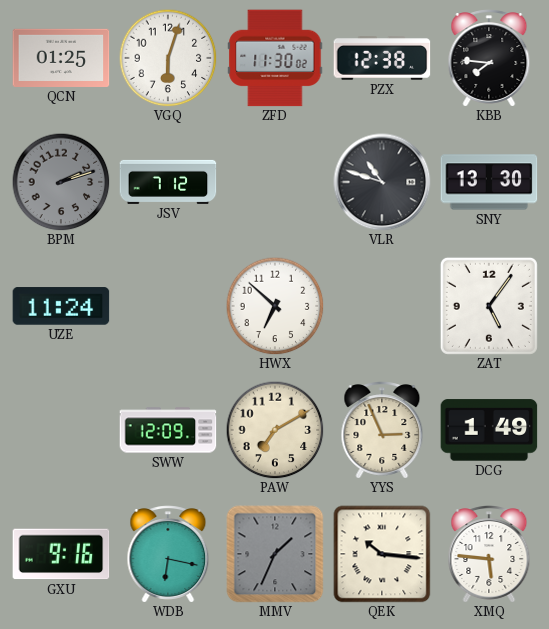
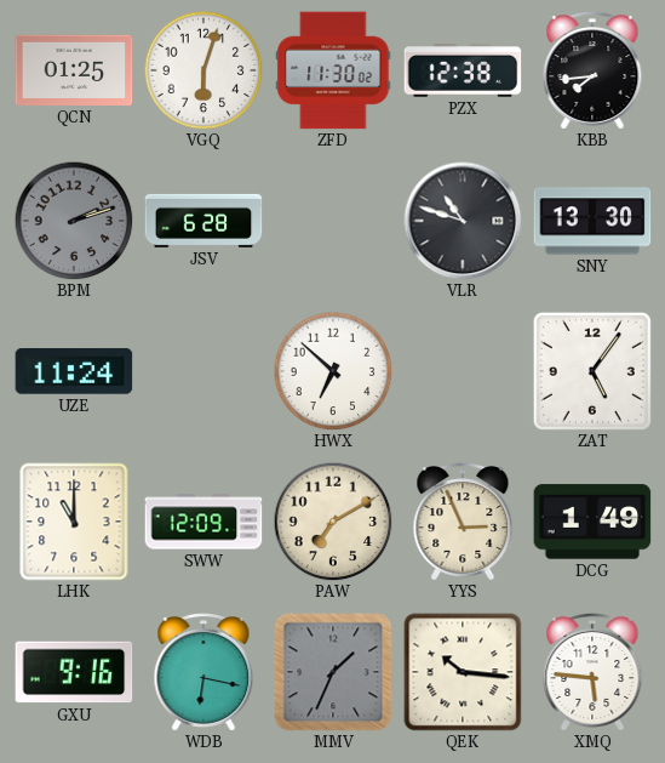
KBB: 7:46 -> 7:44
JSV: 7:12 -> 6:28
LHK: none -> 11:00
